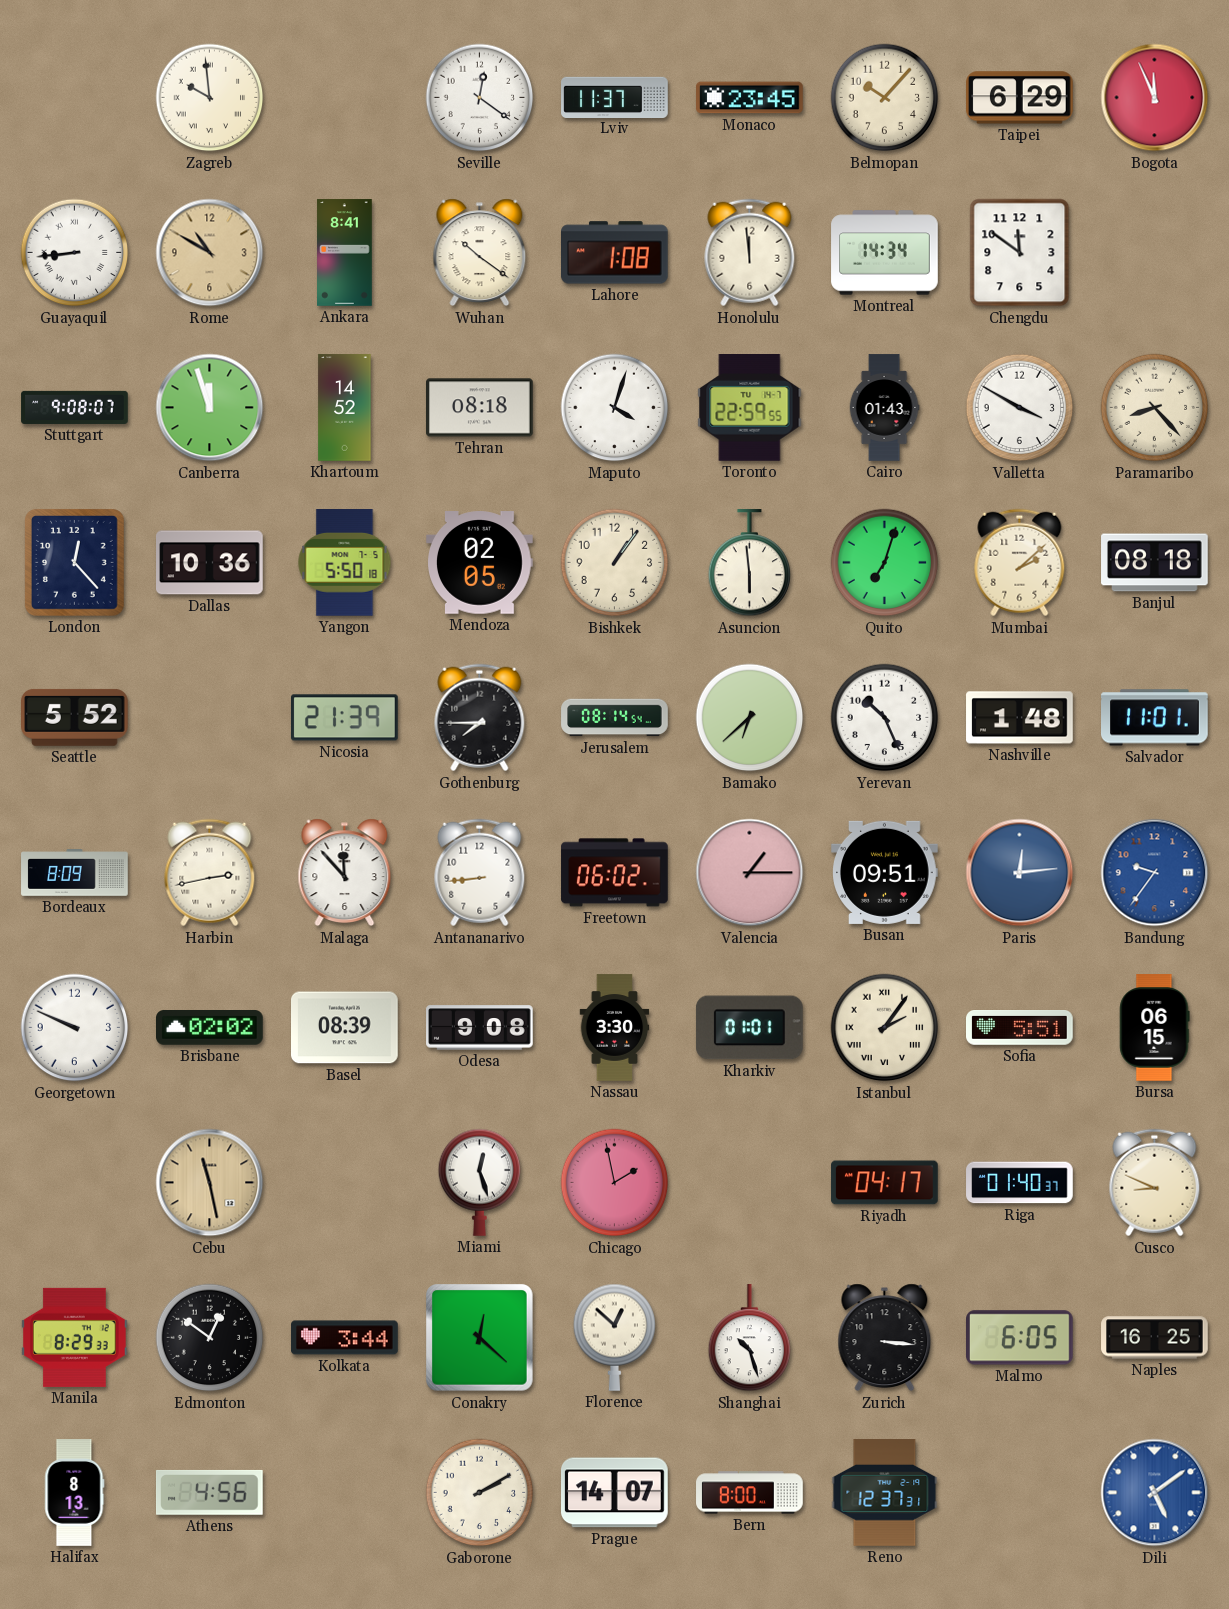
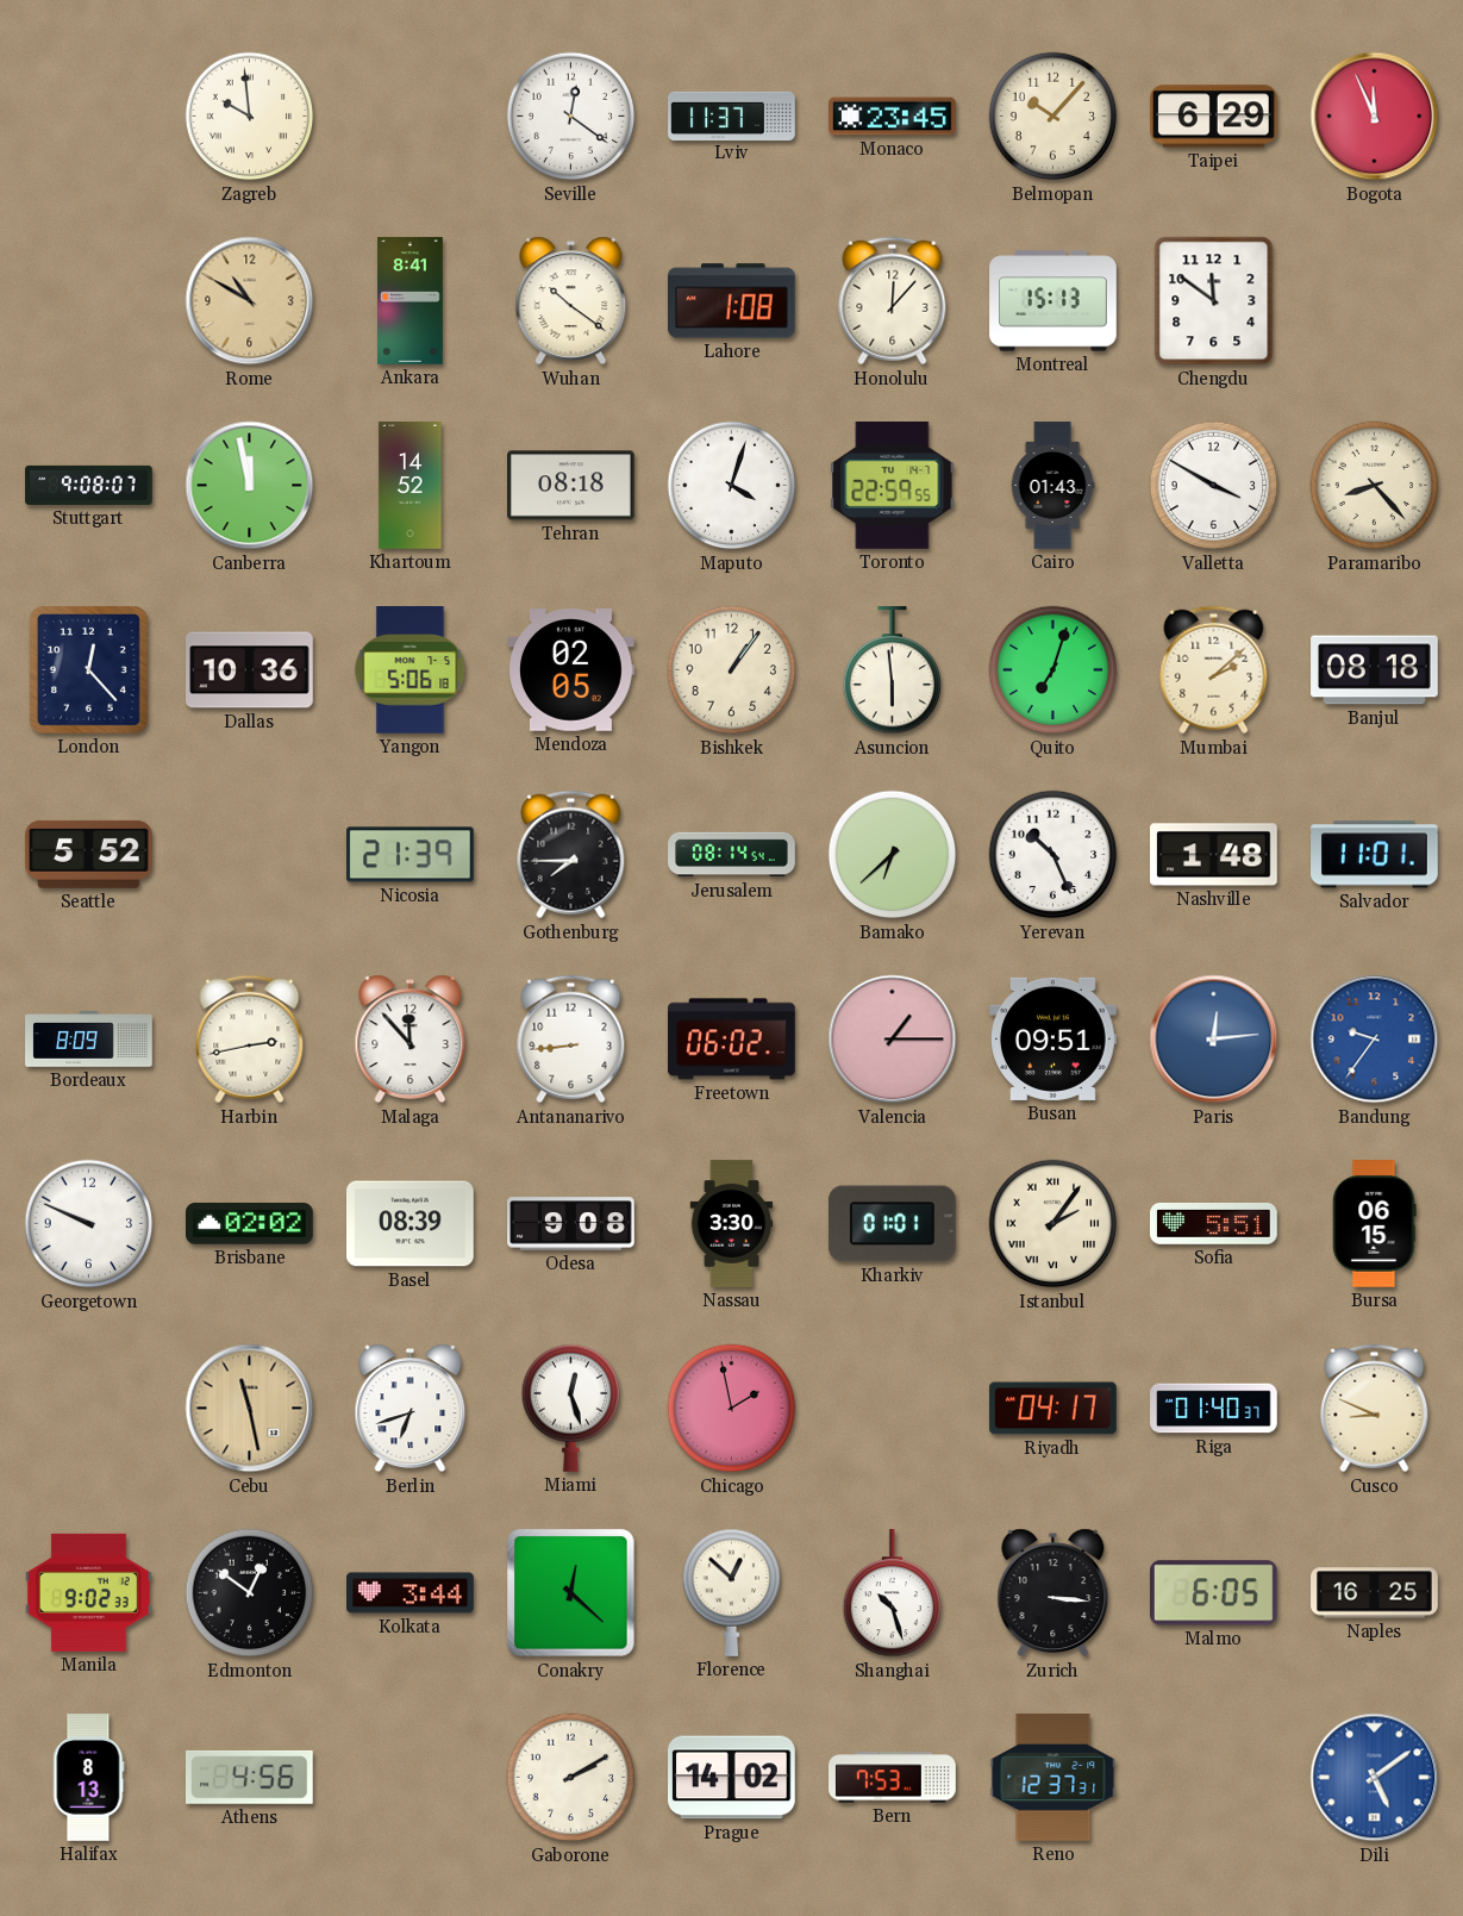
Guayaquil: 8:44 -> none
Honolulu: 11:59 -> 12:07
Montreal: 14:34 -> 15:13
Canberra: 11:57 -> 11:58
Yangon: 5:50 -> 5:06
Berlin: none -> 6:42
Manila: 8:29 -> 9:02
Prague: 14:07 -> 14:02
Bern: 8:00 -> 7:53
